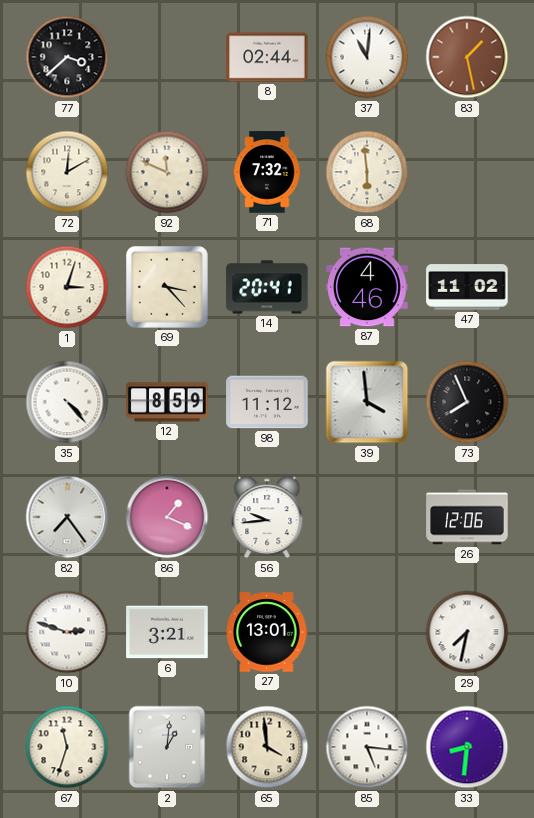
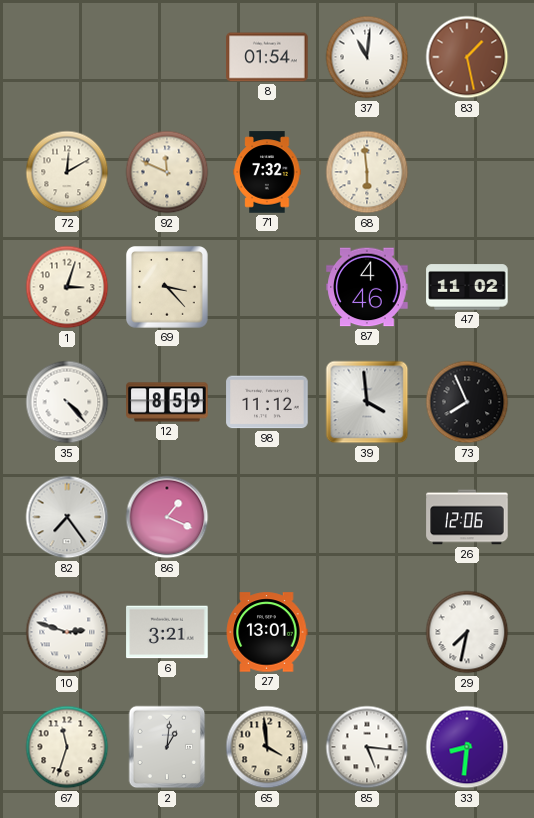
77: 3:38 -> none
8: 02:44 -> 01:54
14: 20:41 -> none
56: 9:44 -> none
